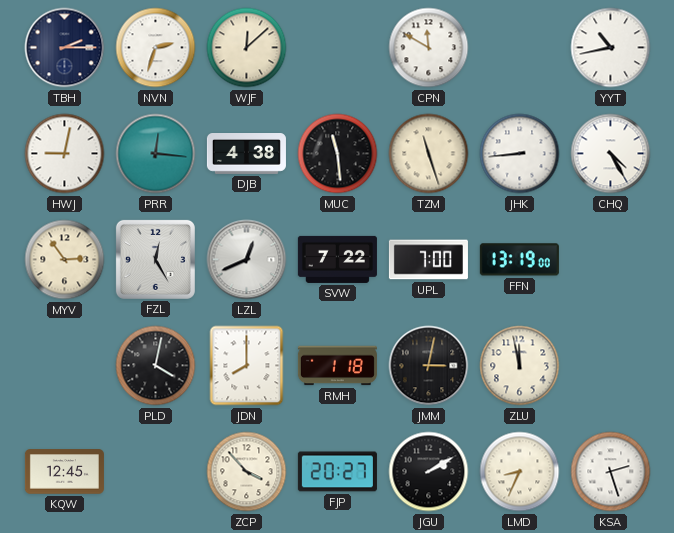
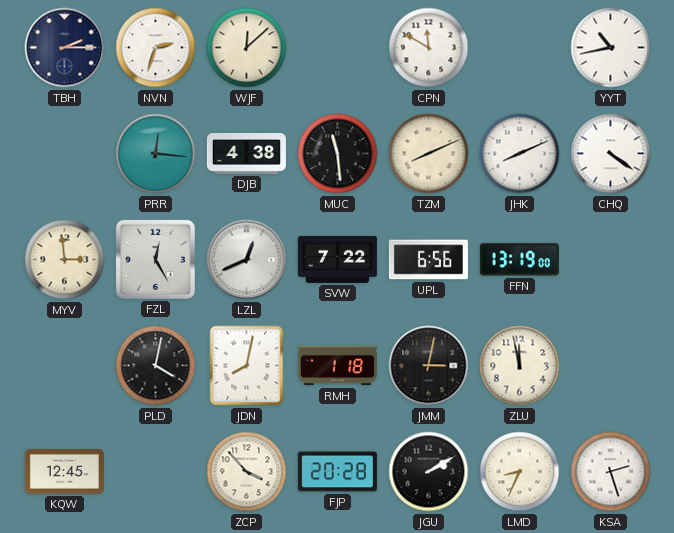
HWJ: 9:02 -> none
TZM: 11:27 -> 8:11
JHK: 8:44 -> 8:11
CHQ: 4:25 -> 4:21
MYV: 2:54 -> 2:59
UPL: 7:00 -> 6:56
JDN: 8:00 -> 8:02
FJP: 20:27 -> 20:28
